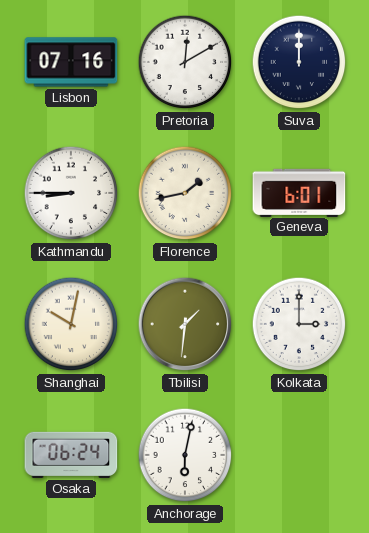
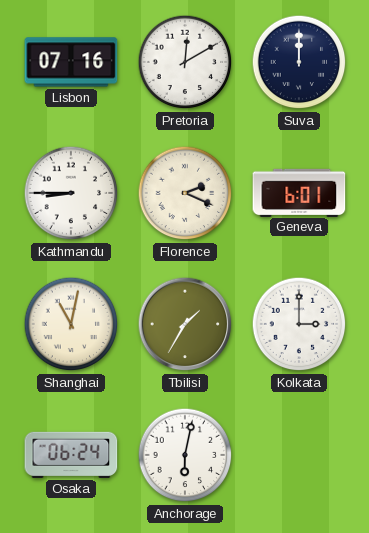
Florence: 1:43 -> 2:19
Shanghai: 10:02 -> 11:02
Tbilisi: 1:31 -> 1:35
